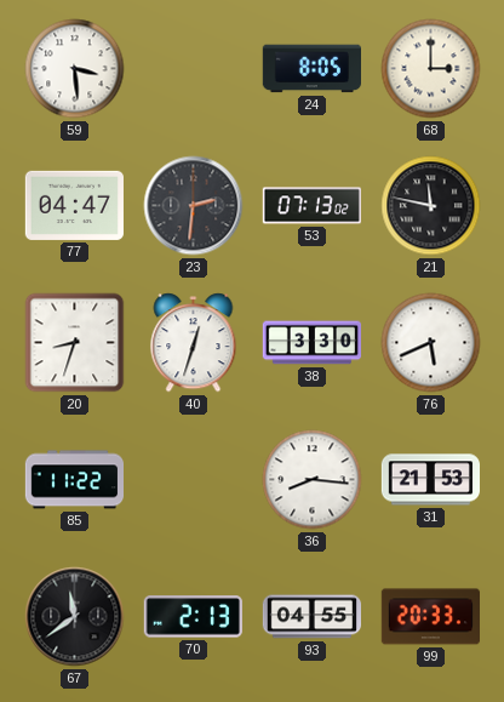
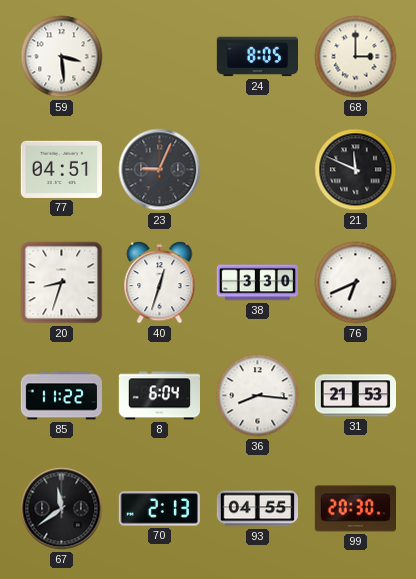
77: 04:47 -> 04:51
23: 2:31 -> 9:04
53: 07:13 -> none
21: 11:47 -> 11:49
76: 5:41 -> 6:41
8: none -> 6:04
99: 20:33 -> 20:30
